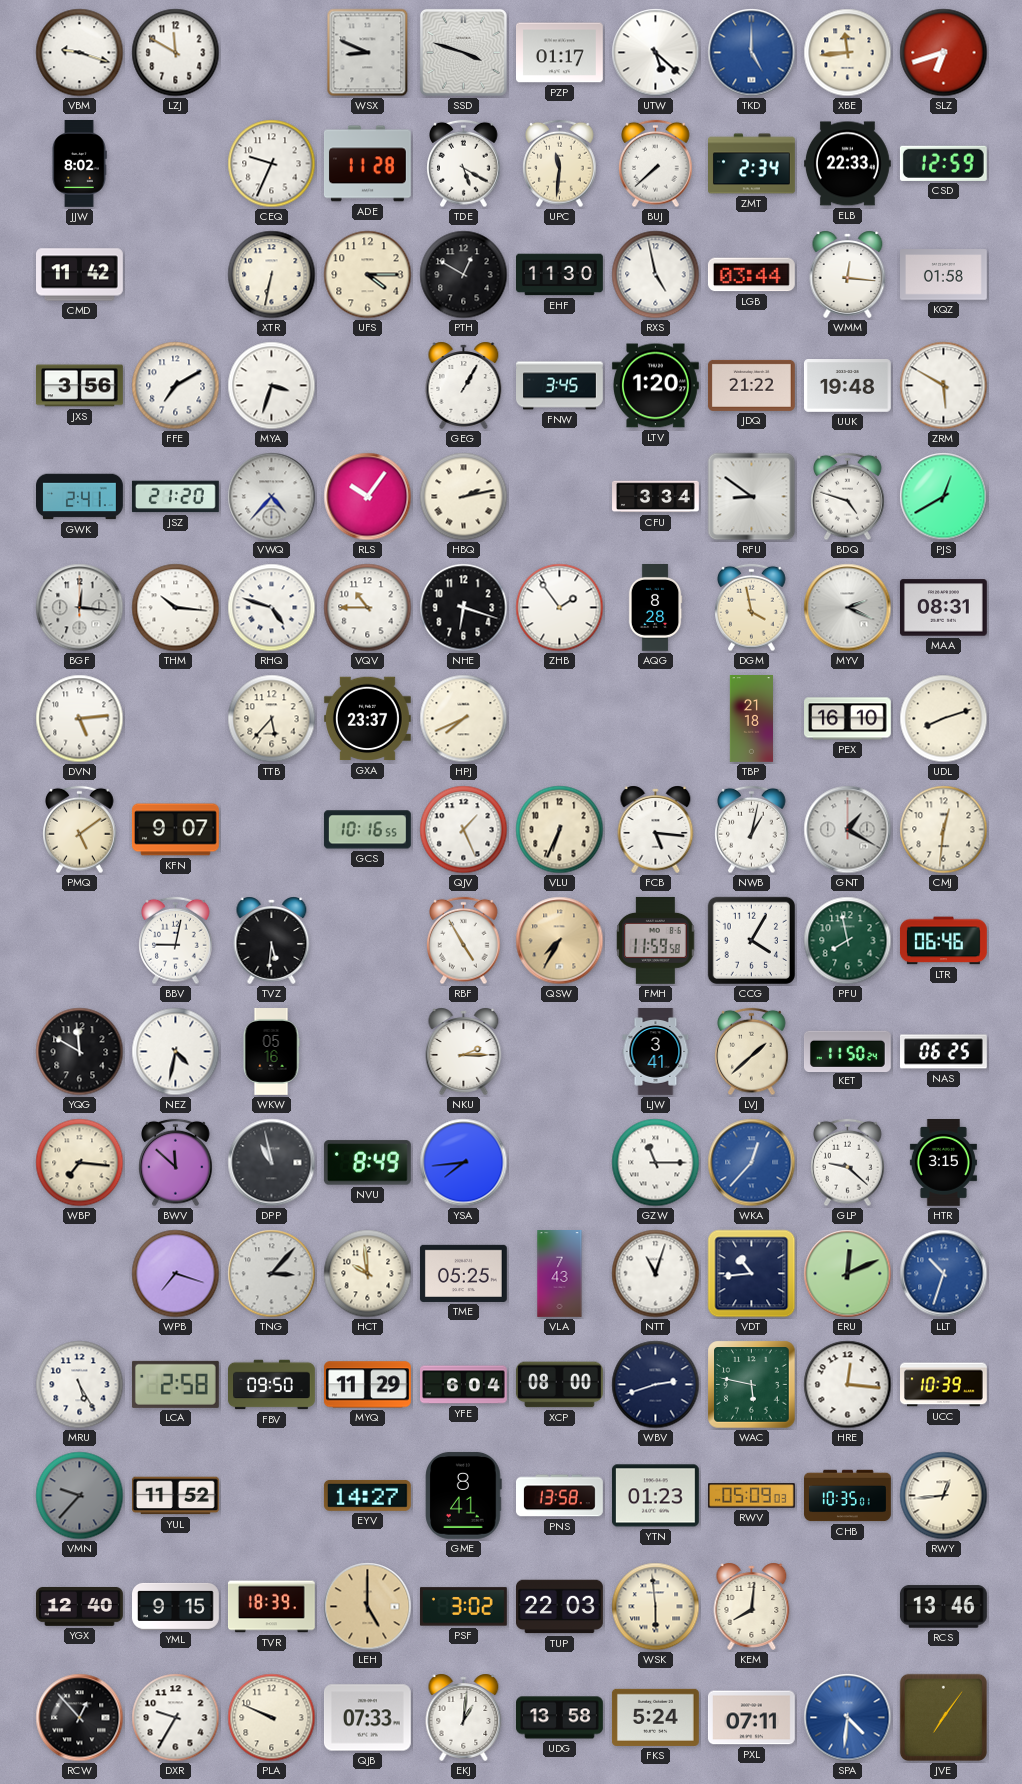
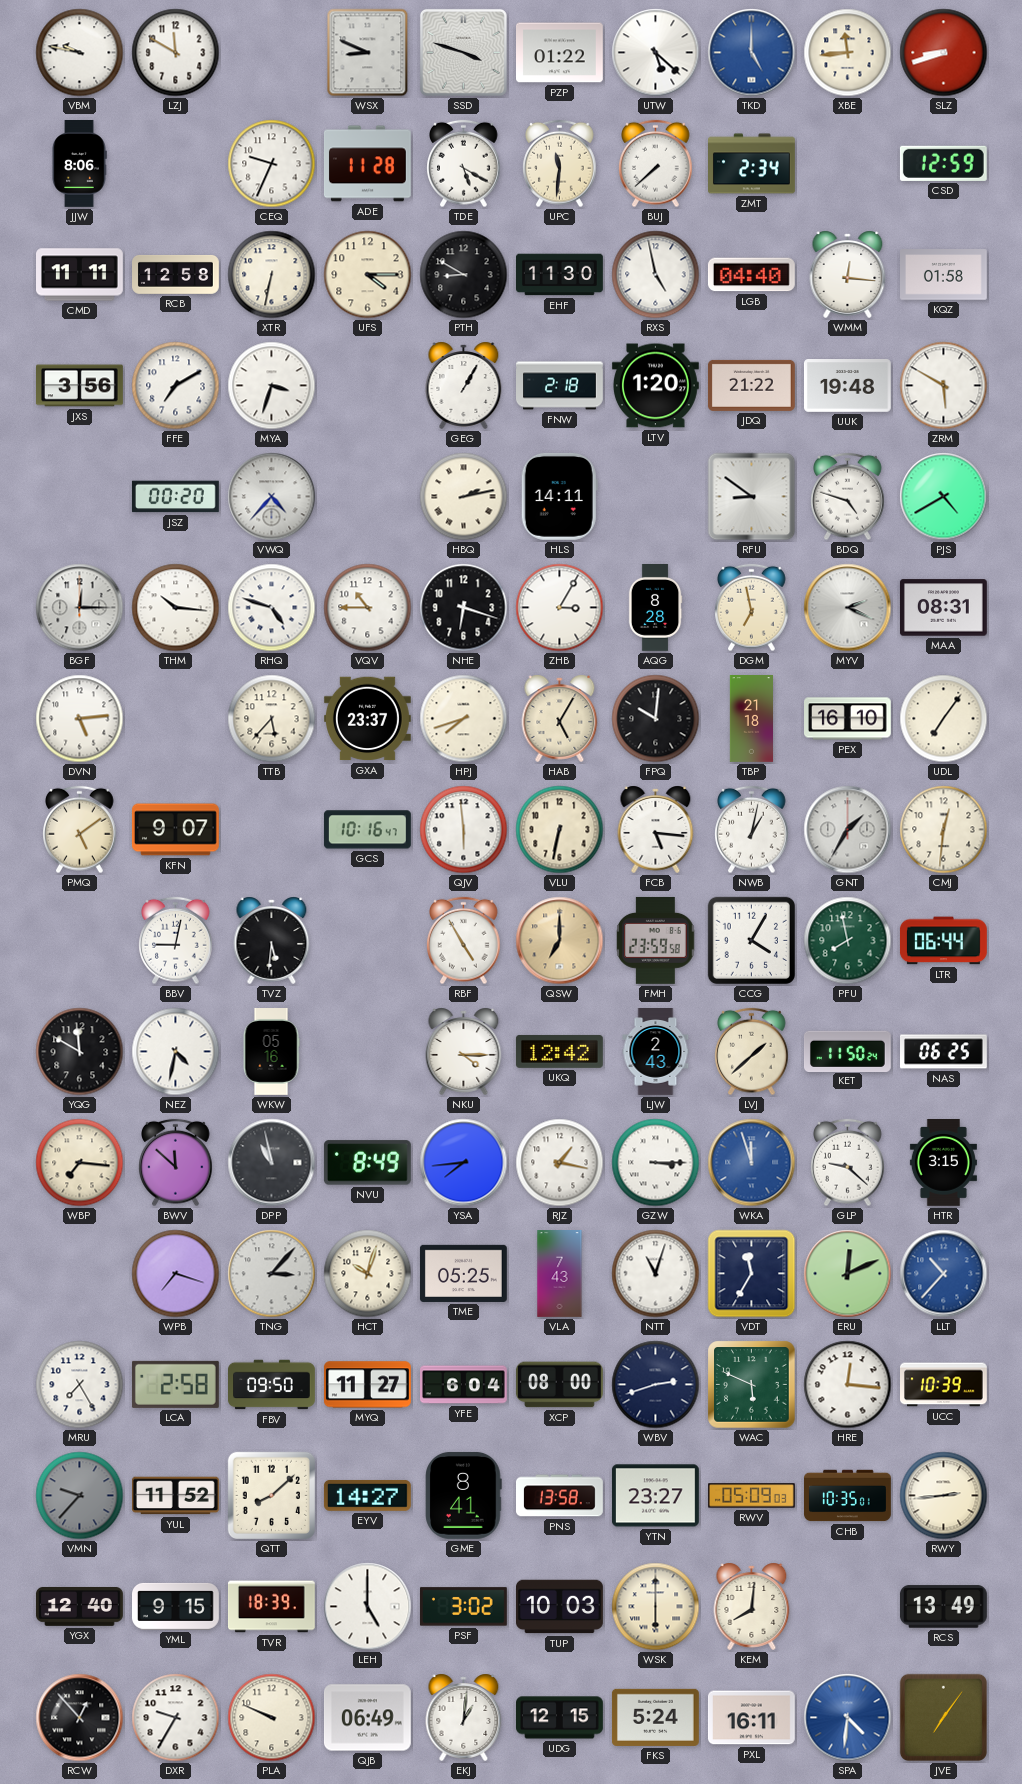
VBM: 9:18 -> 9:47
PZP: 01:17 -> 01:22
SLZ: 6:42 -> 8:42
JJW: 8:02 -> 8:06
ELB: 22:33 -> none
CMD: 11:42 -> 11:11
RCB: none -> 12:58
PTH: 12:50 -> 8:50
LGB: 03:44 -> 04:40
FNW: 3:45 -> 2:18
GWK: 2:41 -> none
JSZ: 21:20 -> 00:20
RLS: 10:06 -> none
HLS: none -> 14:11
CFU: 3:34 -> none
PJS: 12:40 -> 4:40
BGF: 12:16 -> 12:15
ZHB: 1:54 -> 3:05
DGM: 3:58 -> 6:58
HPJ: 7:41 -> 7:42
HAB: none -> 5:05
FPQ: none -> 10:01
UDL: 8:12 -> 7:06
GCS: 10:16:55 -> 10:16:47
QJV: 1:26 -> 5:59
VLU: 6:34 -> 6:32
GNT: 1:20 -> 1:35
QSW: 7:35 -> 7:00
FMH: 11:59 -> 23:59
LTR: 06:46 -> 06:44
NKU: 2:15 -> 4:15
UKQ: none -> 12:42
LJW: 3:41 -> 2:43
RJZ: none -> 1:17
GZW: 11:15 -> 3:15
WKA: 12:37 -> 11:57
HCT: 9:59 -> 10:03
VDT: 10:44 -> 11:35
LLT: 10:33 -> 10:37
MRU: 5:25 -> 7:25
MYQ: 11:29 -> 11:27
WAC: 5:47 -> 5:49
QTT: none -> 8:08
YTN: 01:23 -> 23:27
RWY: 12:44 -> 2:44
LEH dial: champagne -> white
TUP: 22:03 -> 10:03
WSK: 5:59 -> 6:00
RCS: 13:46 -> 13:49
QJB: 07:33 -> 06:49
UDG: 13:58 -> 12:15
PXL: 07:11 -> 16:11
